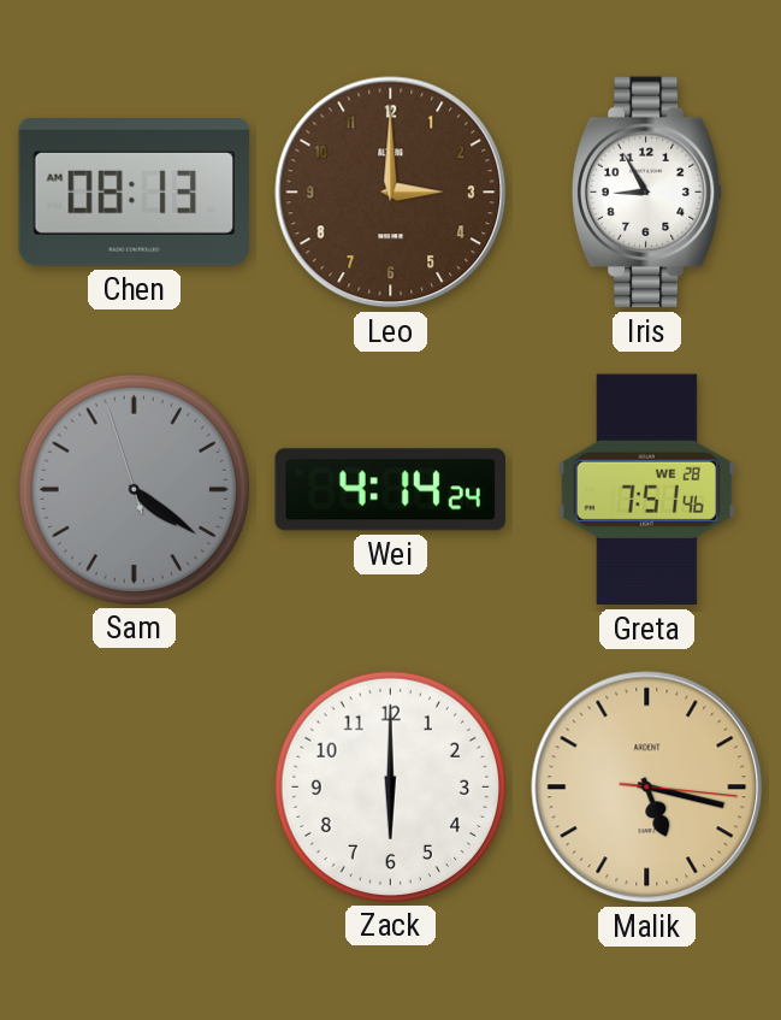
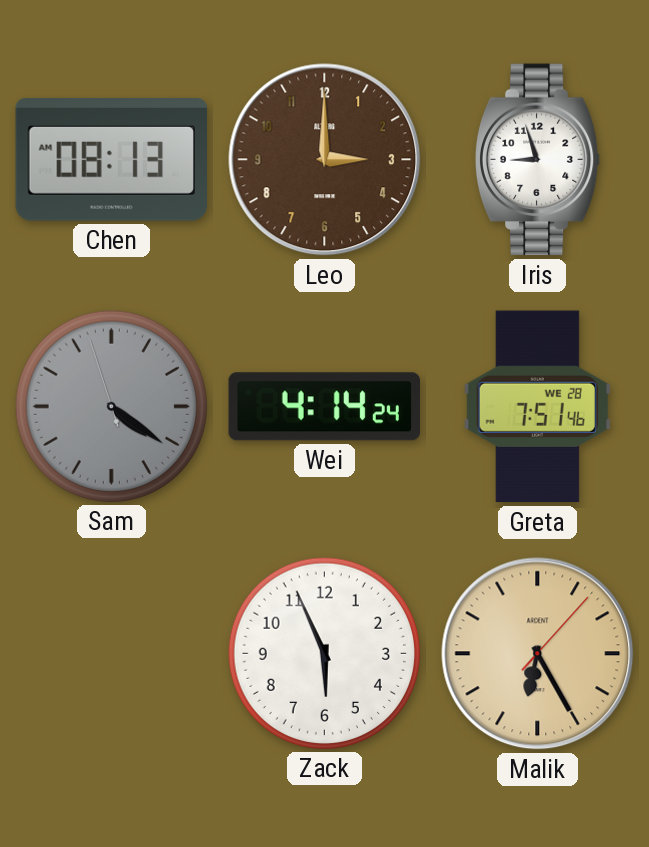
Iris: 8:55 -> 8:57
Zack: 6:00 -> 5:56
Malik: 5:17 -> 6:25
